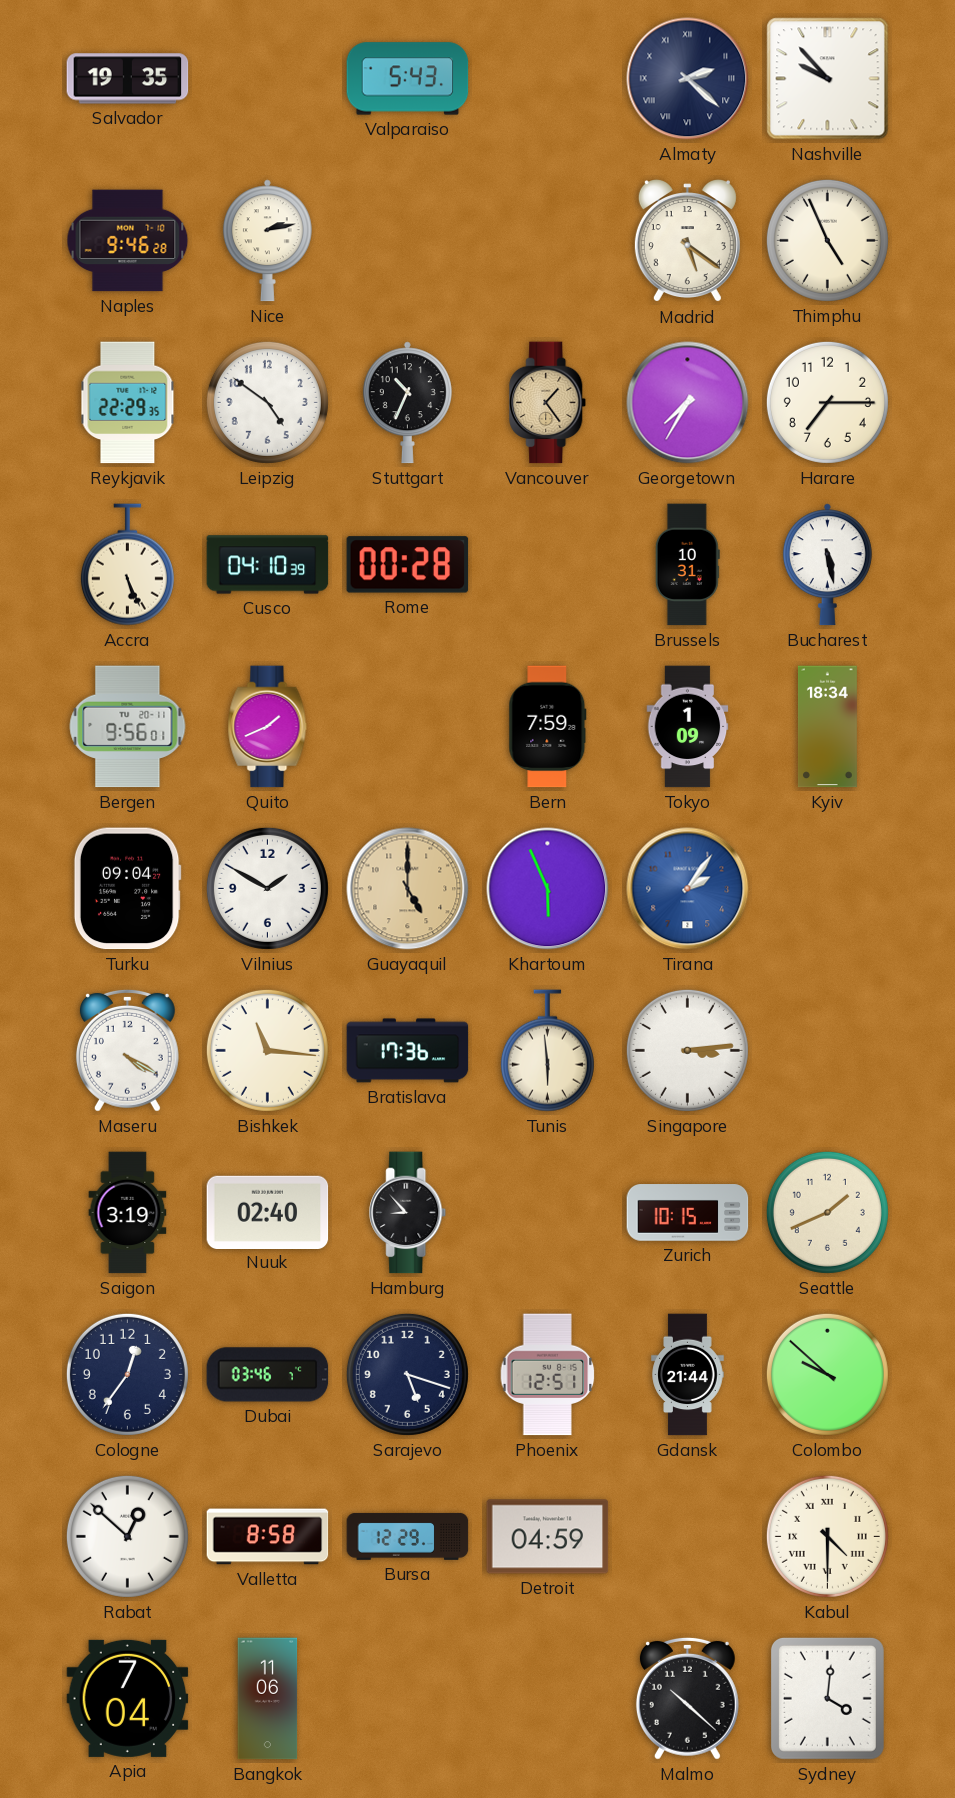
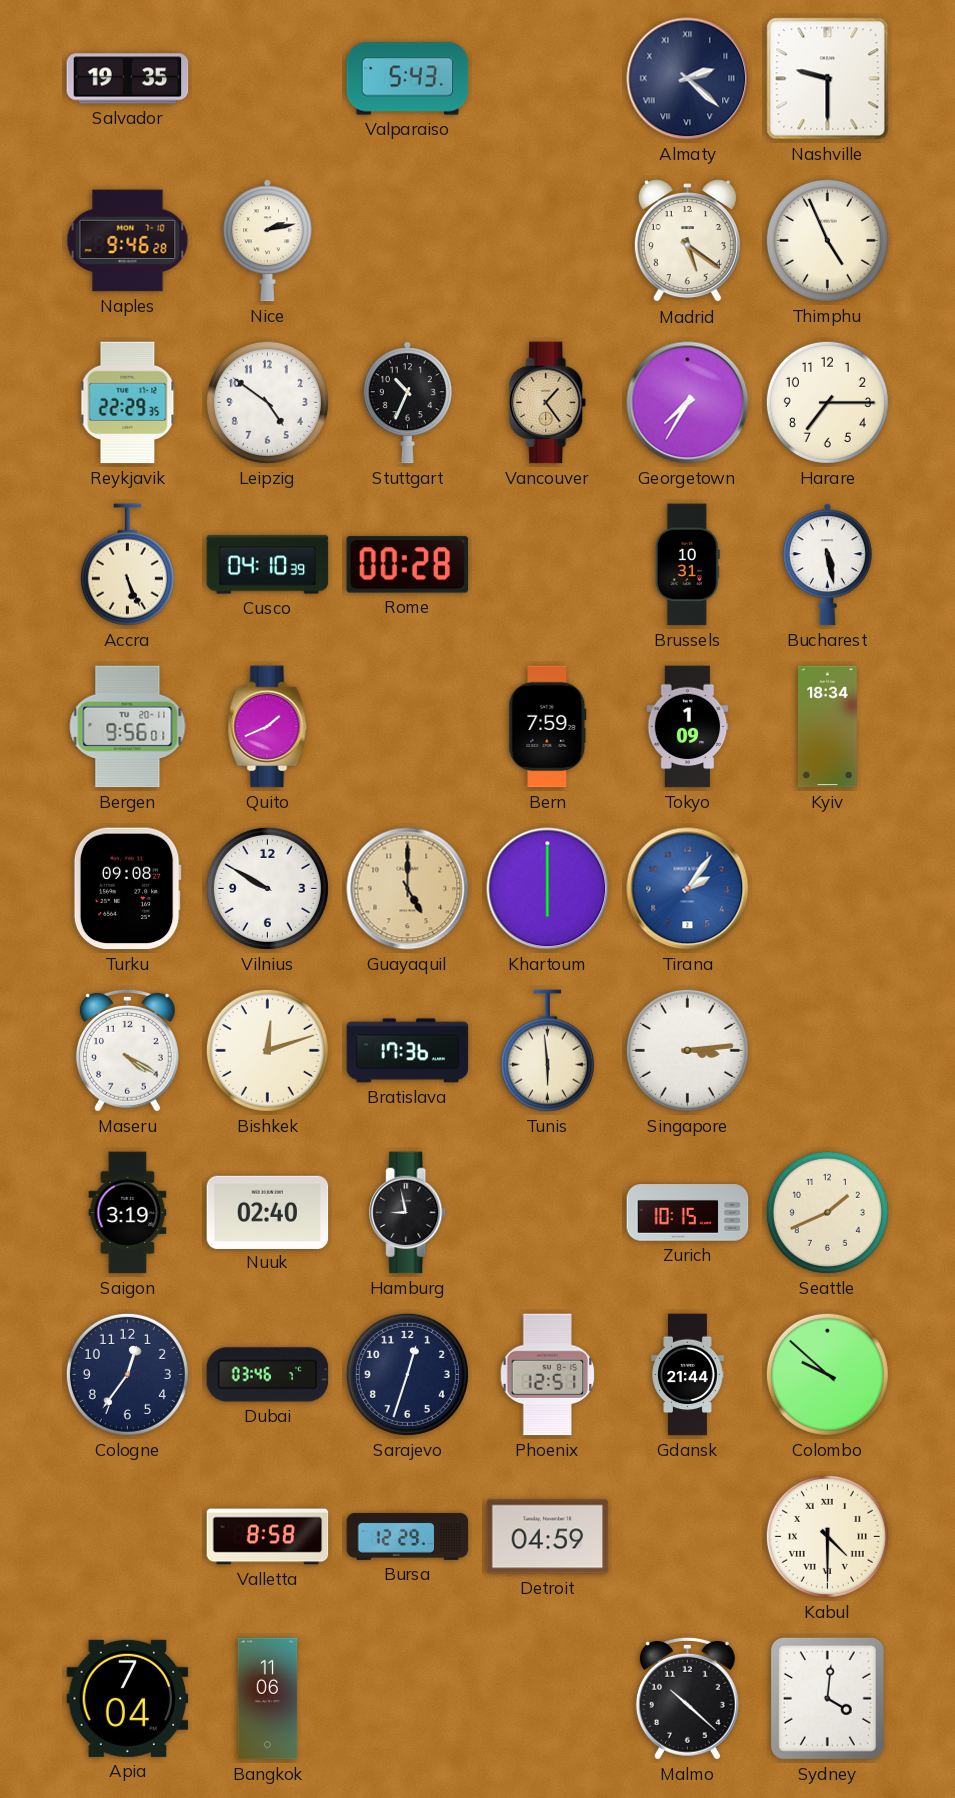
Nashville: 9:53 -> 9:30
Turku: 09:04 -> 09:08
Vilnius: 1:50 -> 9:50
Khartoum: 5:56 -> 6:00
Bishkek: 11:16 -> 12:12
Hamburg: 8:53 -> 8:58
Sarajevo: 5:18 -> 12:33
Rabat: 12:52 -> none
